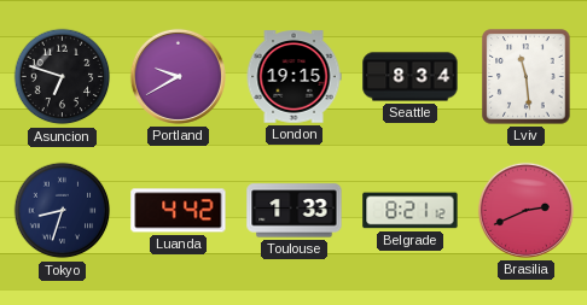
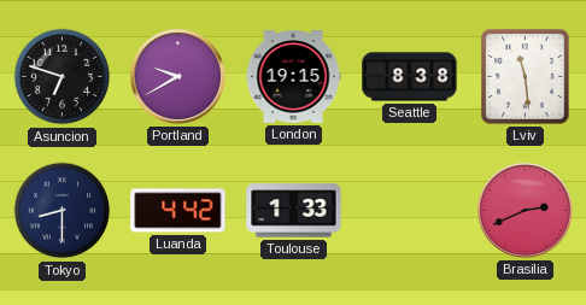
Seattle: 8:34 -> 8:38
Tokyo: 8:33 -> 8:30
Belgrade: 8:21 -> none
